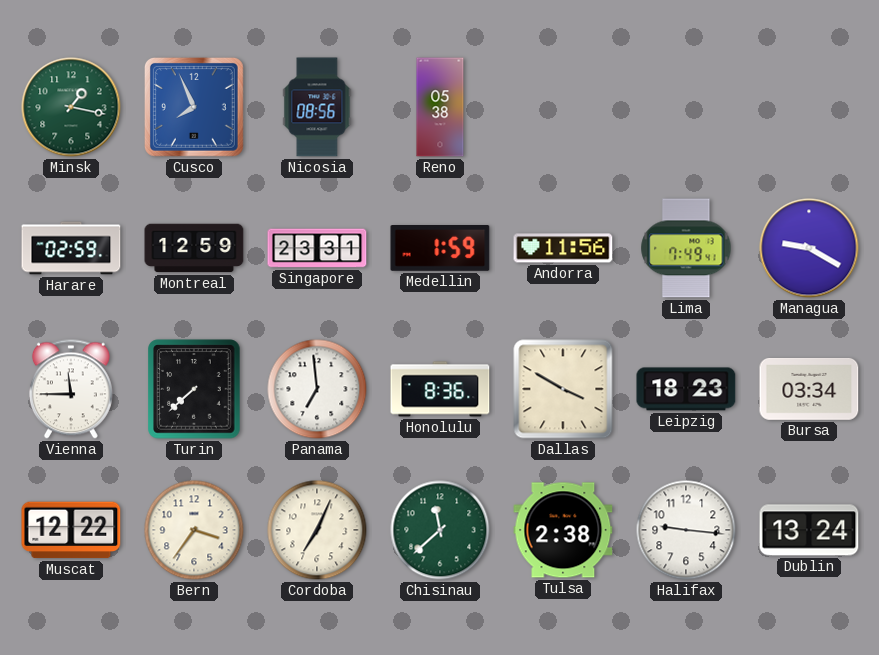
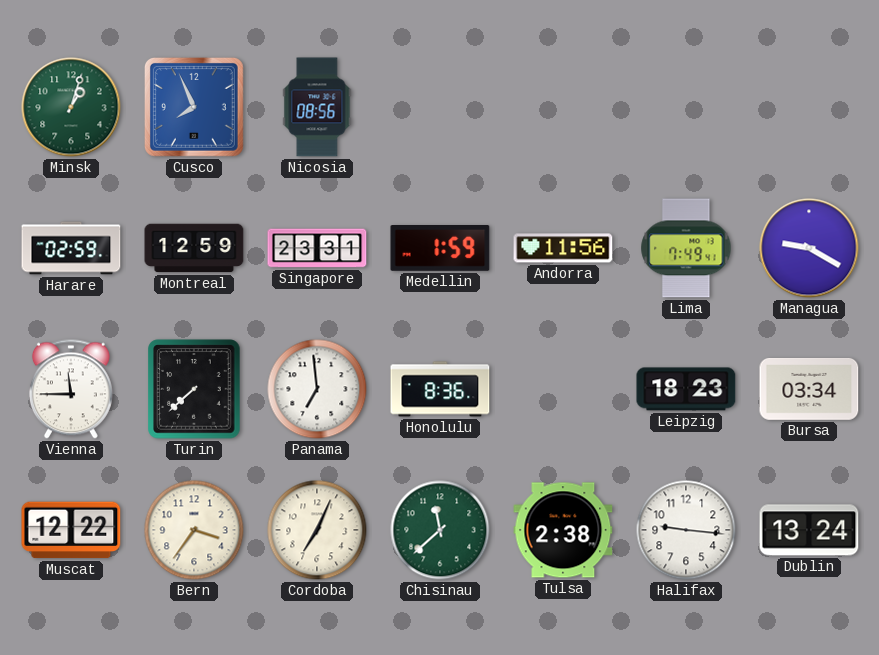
Minsk: 1:17 -> 1:03
Reno: 05:38 -> none
Dallas: 3:50 -> none
